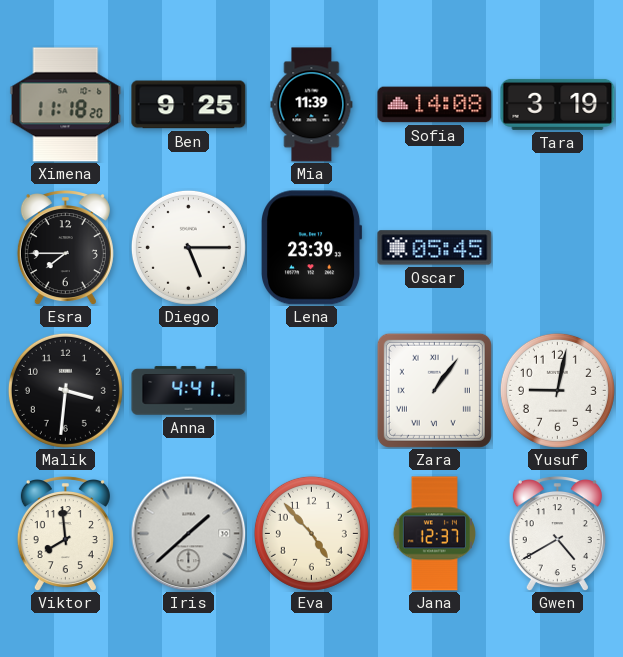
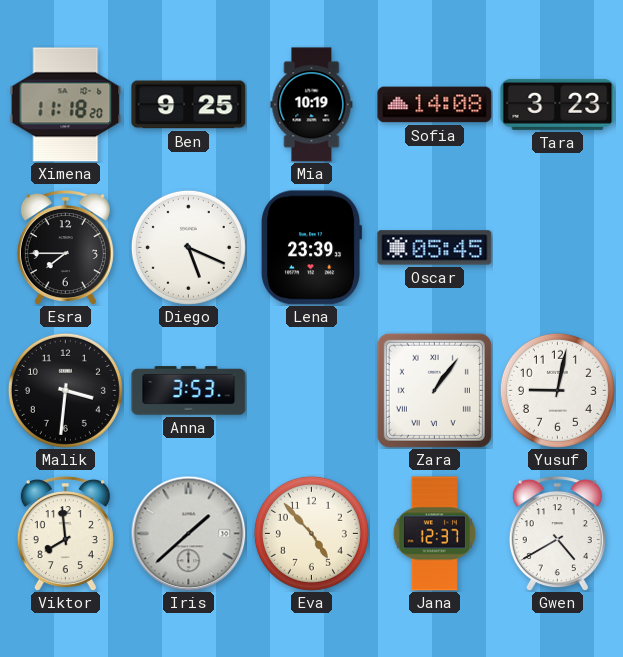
Mia: 11:39 -> 10:19
Tara: 3:19 -> 3:23
Diego: 5:15 -> 5:19
Anna: 4:41 -> 3:53
